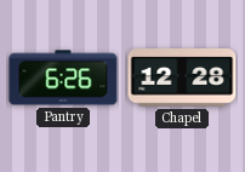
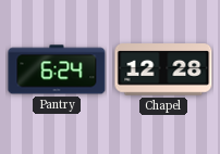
Pantry: 6:26 -> 6:24
